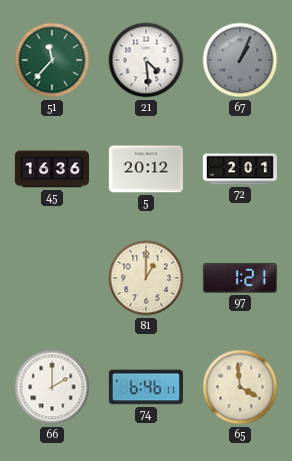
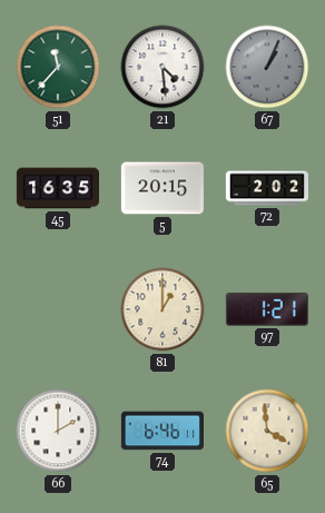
45: 16:36 -> 16:35
5: 20:12 -> 20:15
72: 2:01 -> 2:02
